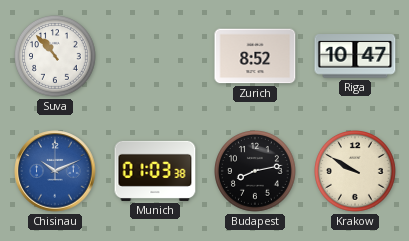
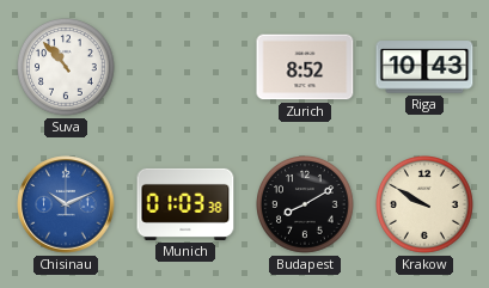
Riga: 10:47 -> 10:43
Budapest: 8:13 -> 8:10
